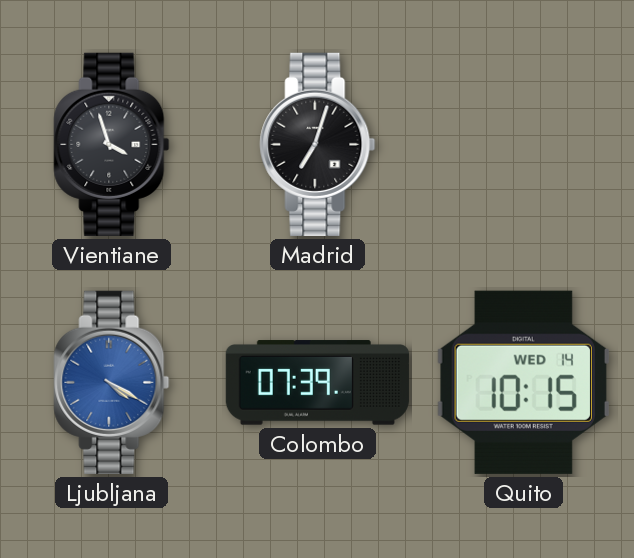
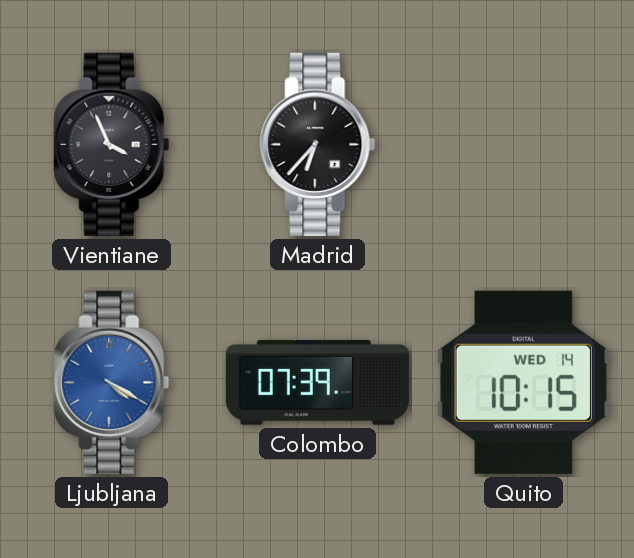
Vientiane: 3:57 -> 3:56
Madrid: 7:03 -> 6:37
